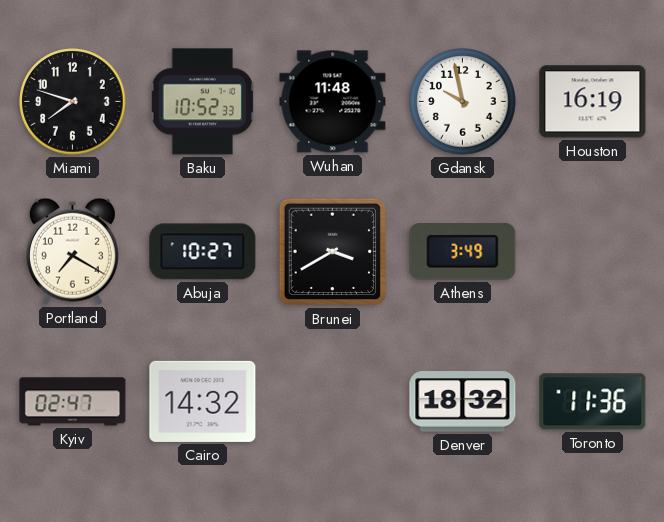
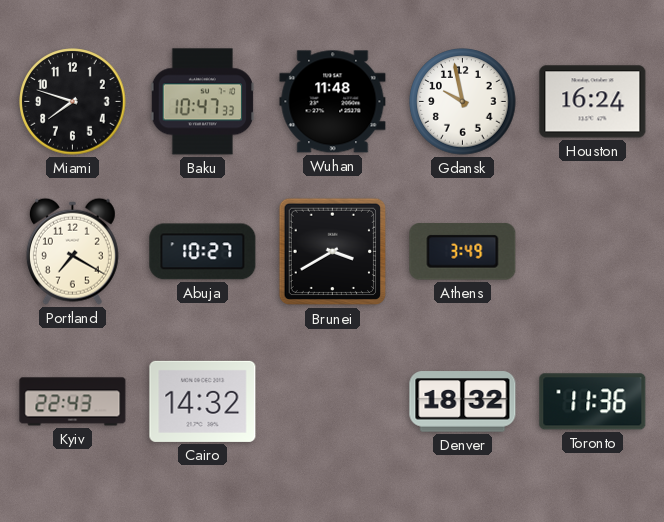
Baku: 10:52 -> 10:47
Houston: 16:19 -> 16:24
Kyiv: 02:47 -> 22:43
